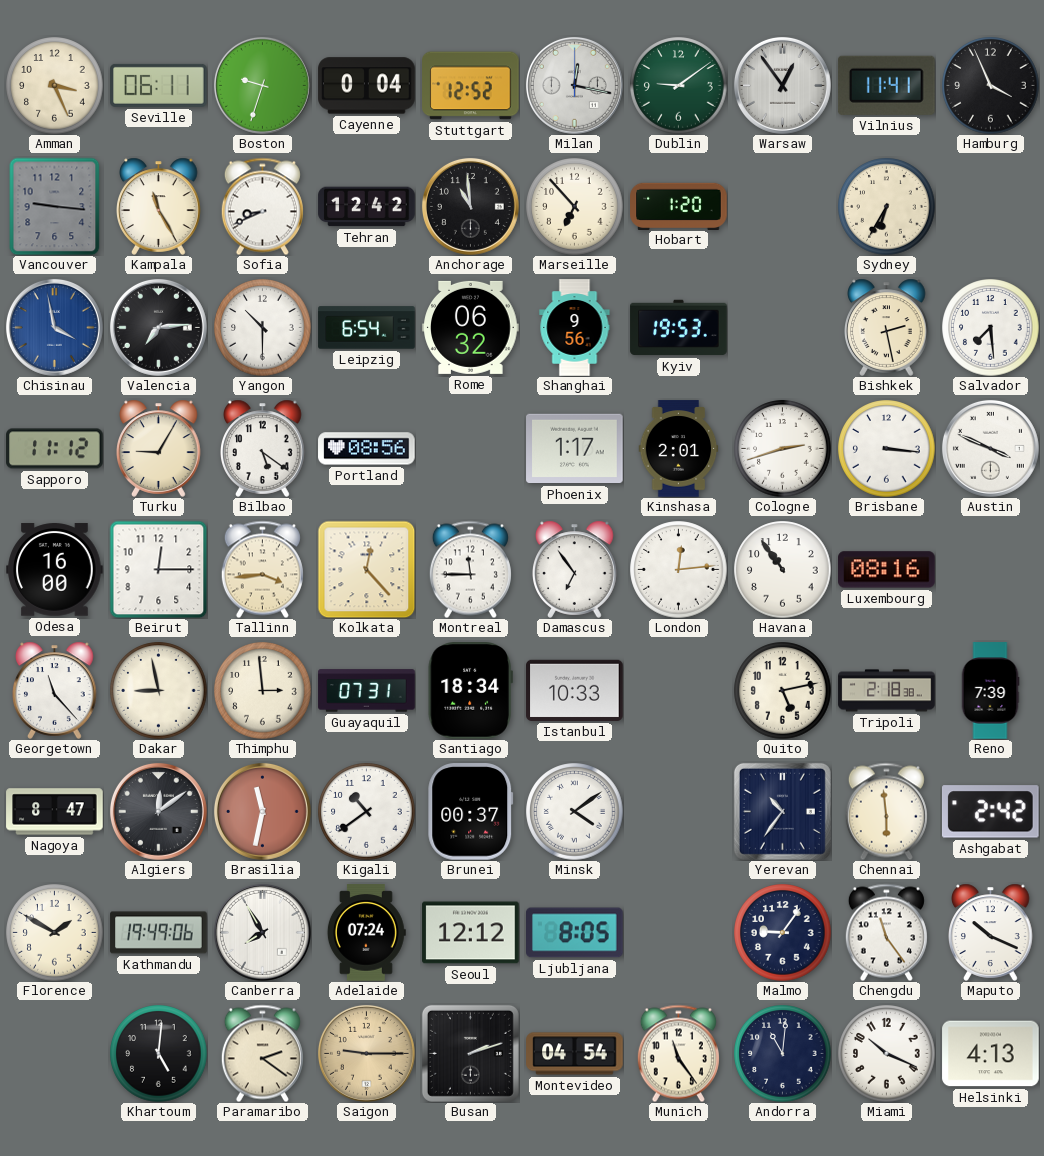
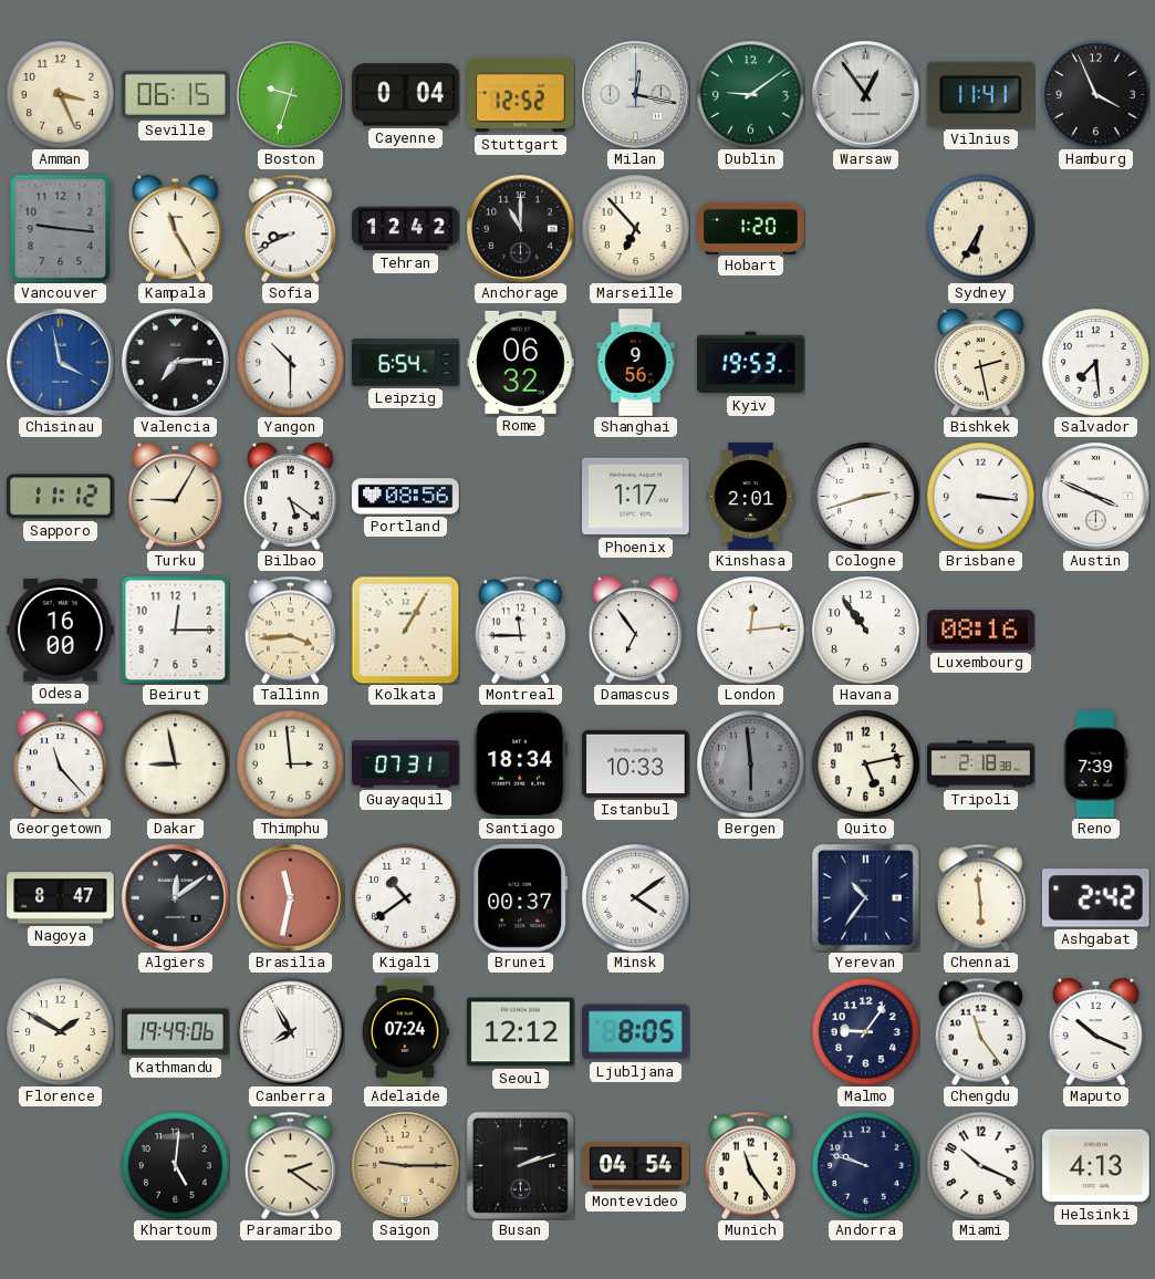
Seville: 06:11 -> 06:15
Anchorage: 10:59 -> 11:00
Kolkata: 12:23 -> 1:05
Bergen: none -> 5:59
Andorra: 11:01 -> 9:48
